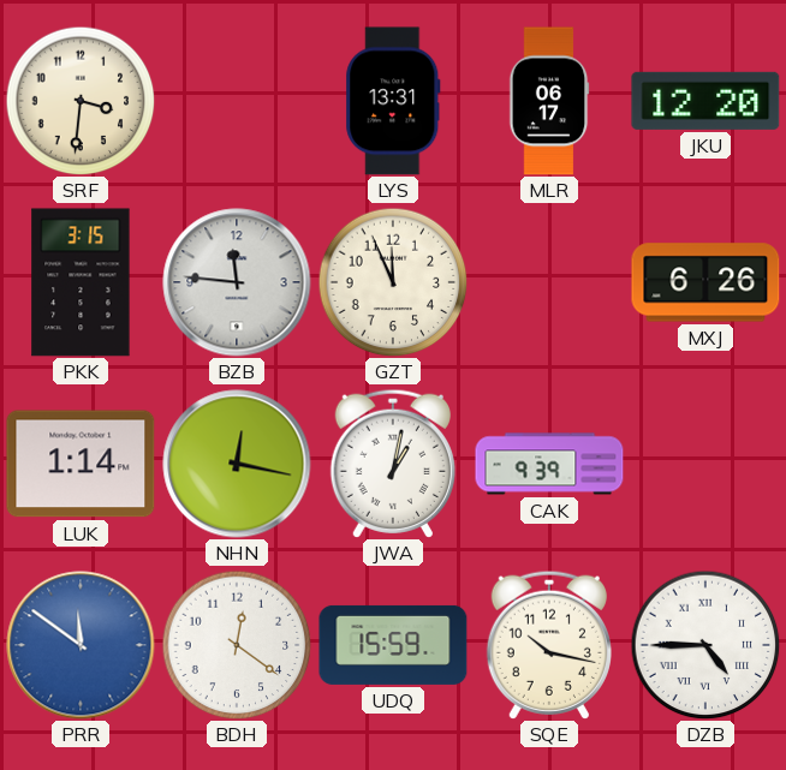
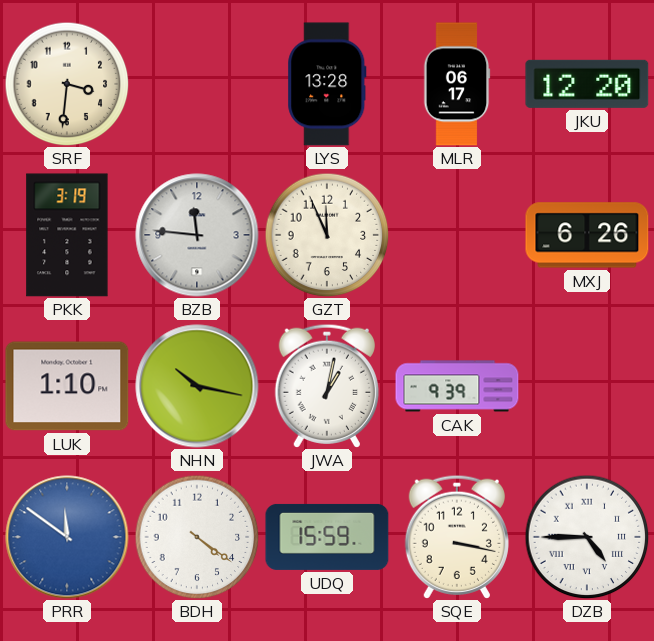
LYS: 13:31 -> 13:28
PKK: 3:15 -> 3:19
LUK: 1:14 -> 1:10
NHN: 12:17 -> 10:17
BDH: 12:21 -> 4:21
SQE: 10:17 -> 3:17
